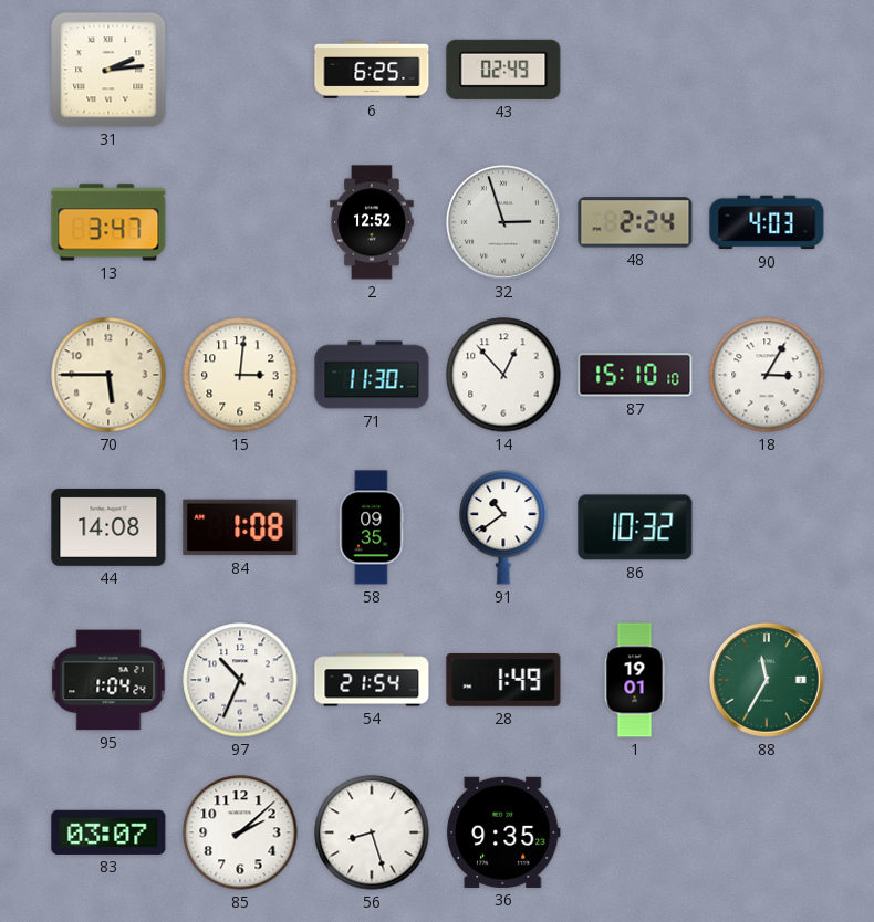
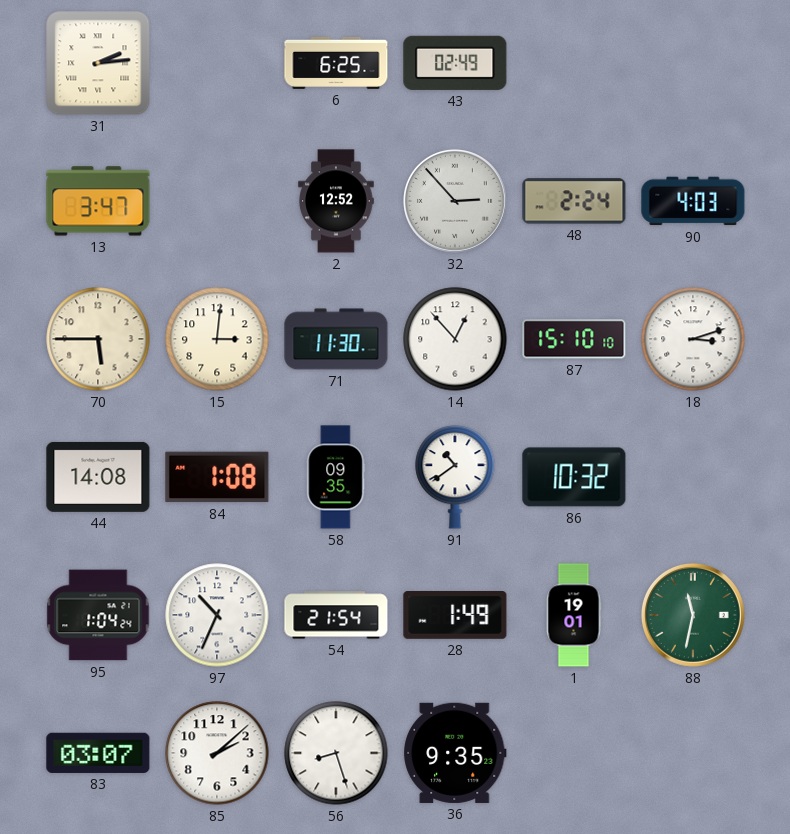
32: 2:57 -> 2:53
18: 3:05 -> 3:12
88: 11:35 -> 11:32
